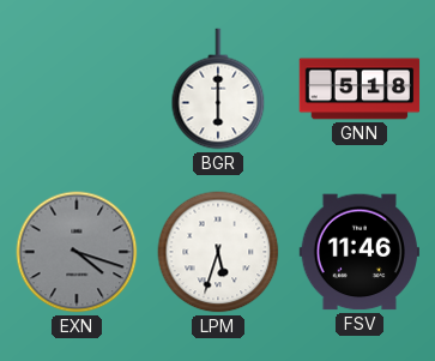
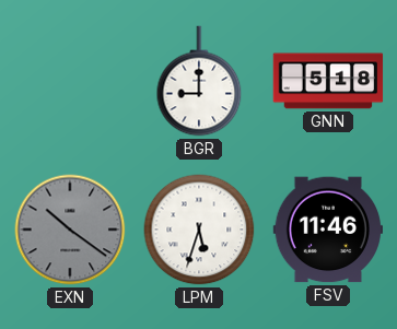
BGR: 6:00 -> 9:00
EXN: 4:18 -> 10:21
